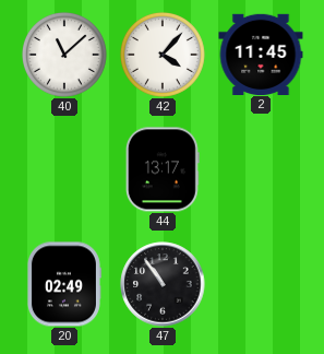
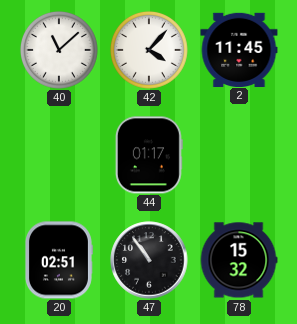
44: 13:17 -> 01:17
20: 02:49 -> 02:51
78: none -> 15:32
